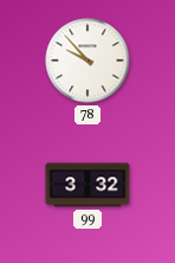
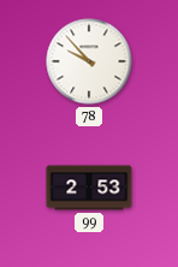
99: 3:32 -> 2:53
